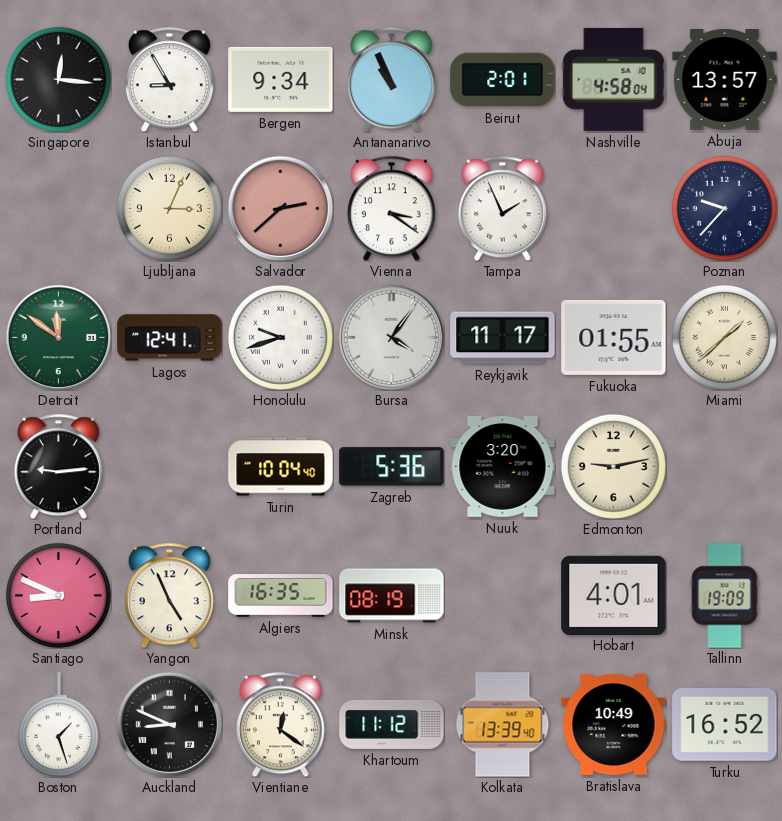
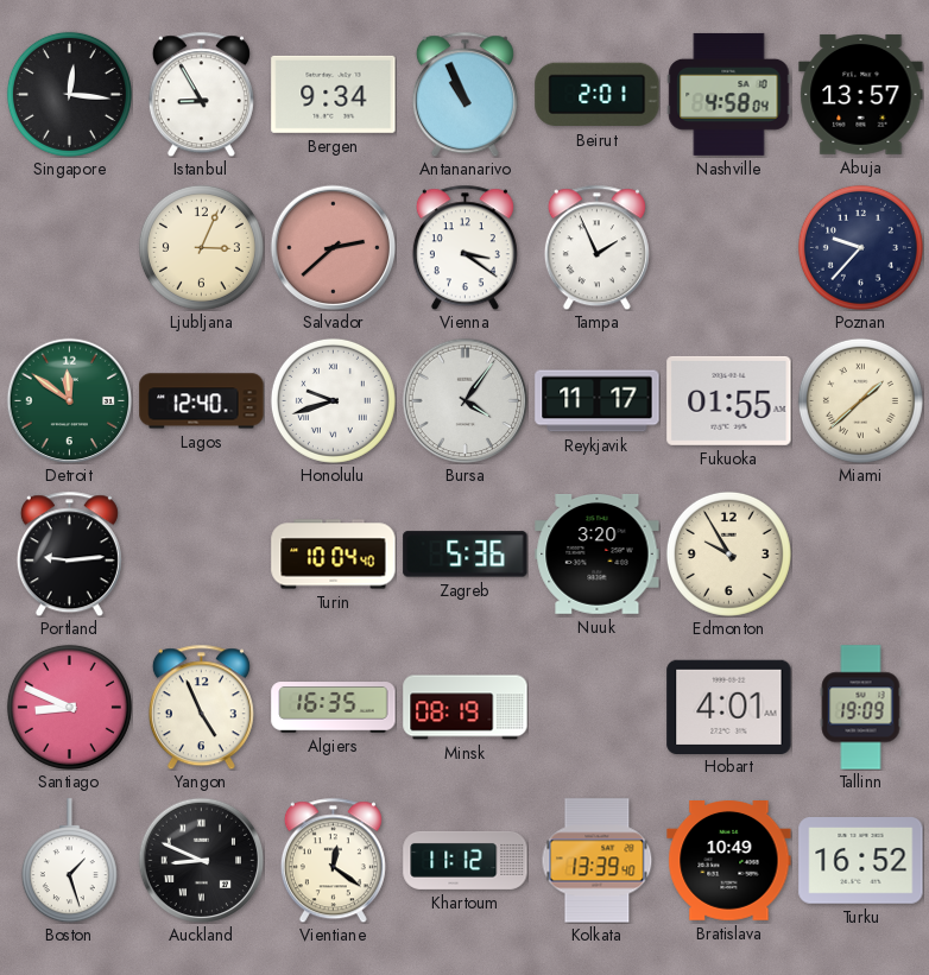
Lagos: 12:41 -> 12:40
Edmonton: 9:13 -> 9:55
